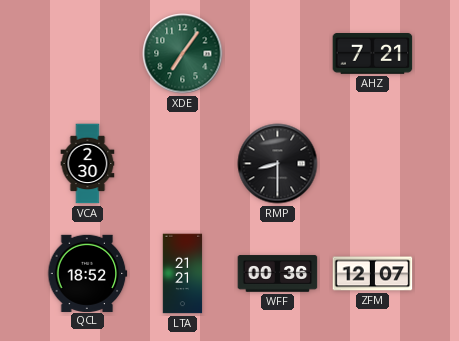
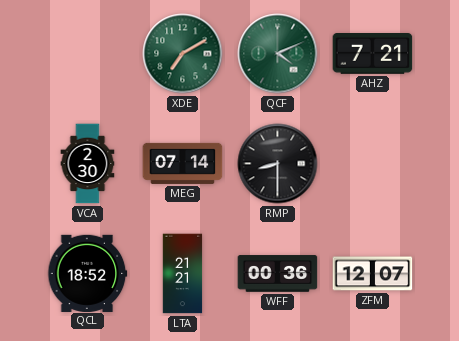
XDE: 7:06 -> 7:10
QCF: none -> 4:11
MEG: none -> 07:14
